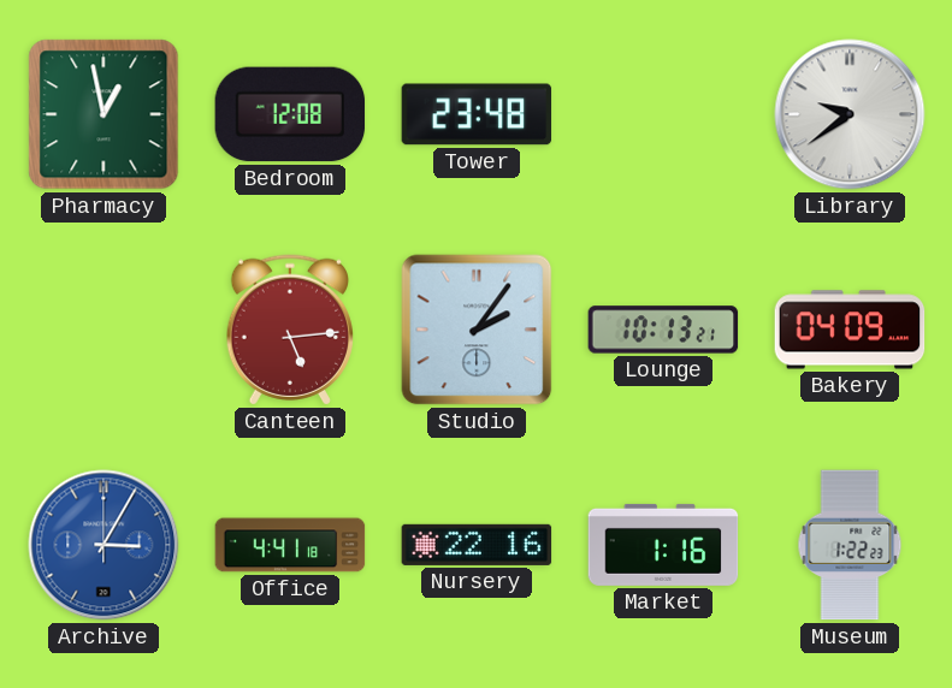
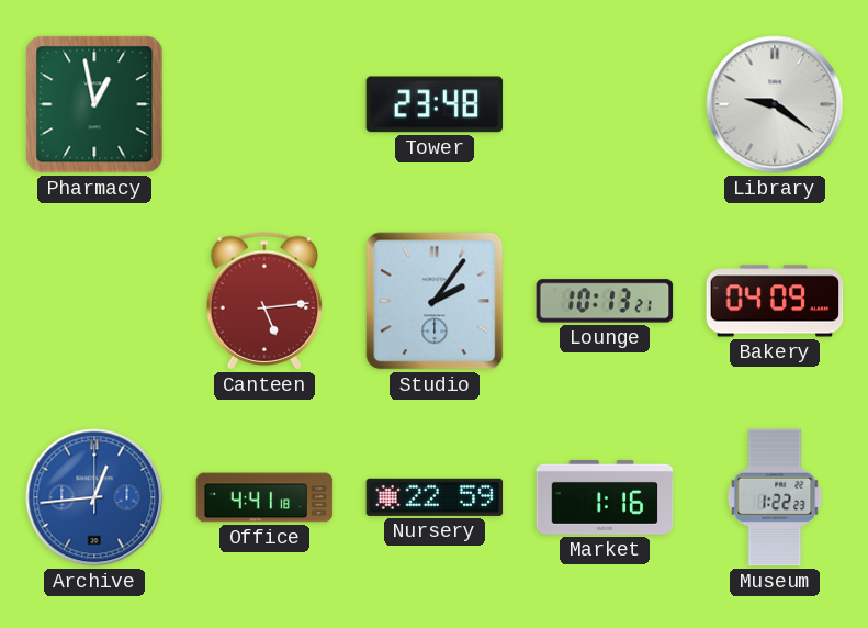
Bedroom: 12:08 -> none
Library: 9:39 -> 9:21
Archive: 3:05 -> 12:44
Nursery: 22:16 -> 22:59
